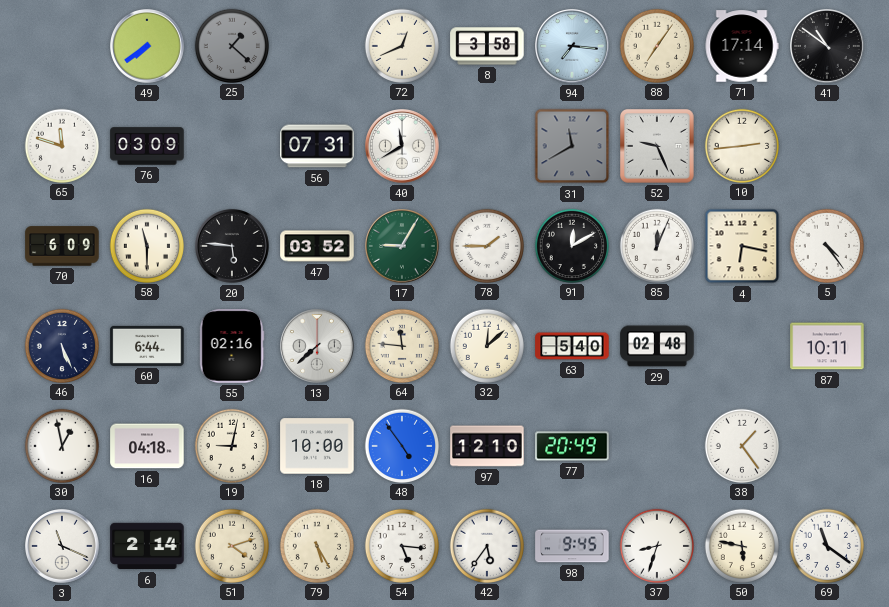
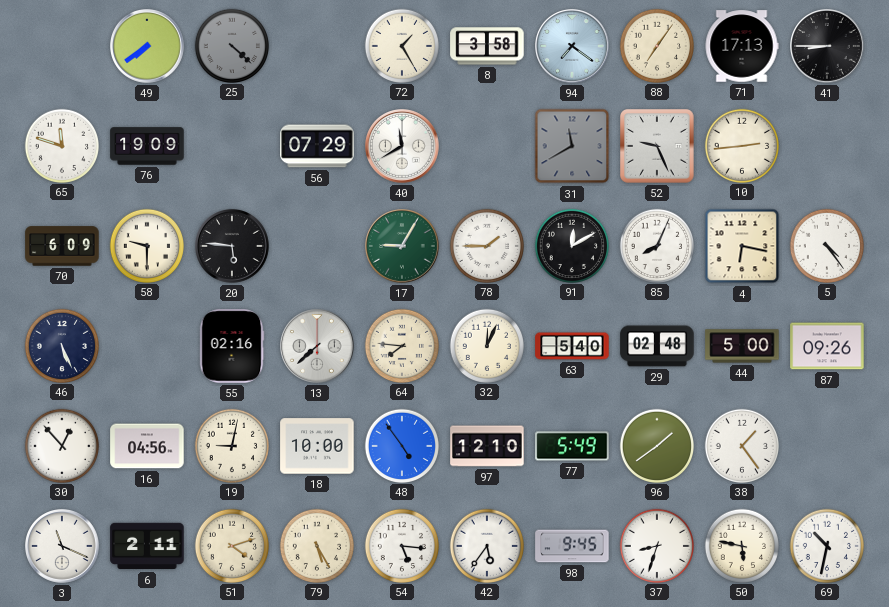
25: 1:22 -> 4:22
72: 12:41 -> 1:25
94: 7:16 -> 7:21
71: 17:14 -> 17:13
41: 10:51 -> 8:45
76: 03:09 -> 19:09
56: 07:31 -> 07:29
58: 11:30 -> 9:30
47: 03:52 -> none
85: 12:04 -> 8:04
60: 6:44 -> none
64: 11:46 -> 7:46
32: 12:08 -> 12:04
44: none -> 5:00
87: 10:11 -> 09:26
30: 12:58 -> 12:53
16: 04:18 -> 04:56
77: 20:49 -> 5:49
96: none -> 1:39
6: 2:14 -> 2:11
69: 11:21 -> 10:32
